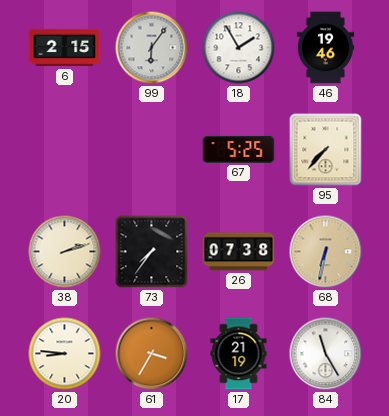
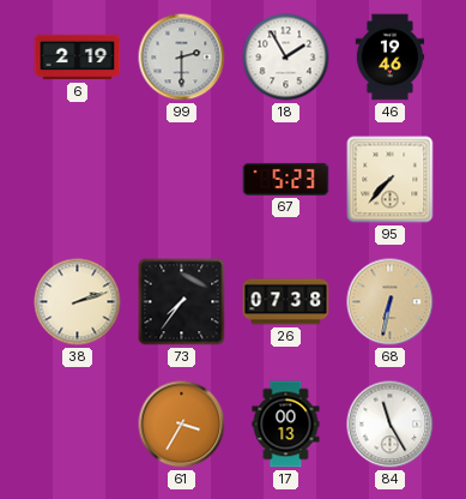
6: 2:15 -> 2:19
99: 6:06 -> 2:30
67: 5:25 -> 5:23
20: 8:46 -> none
17: 21:19 -> 00:13
